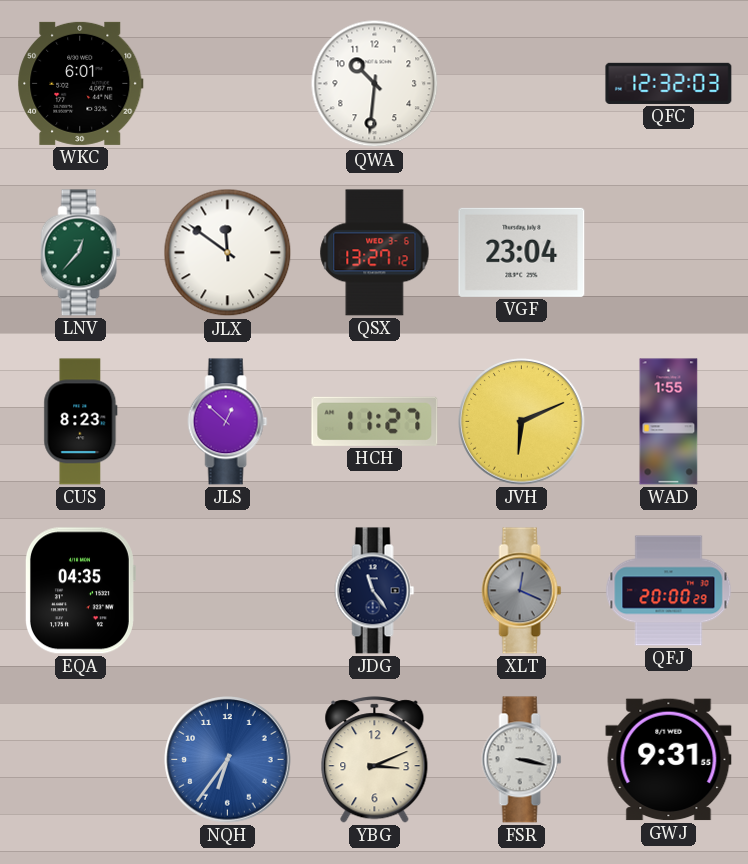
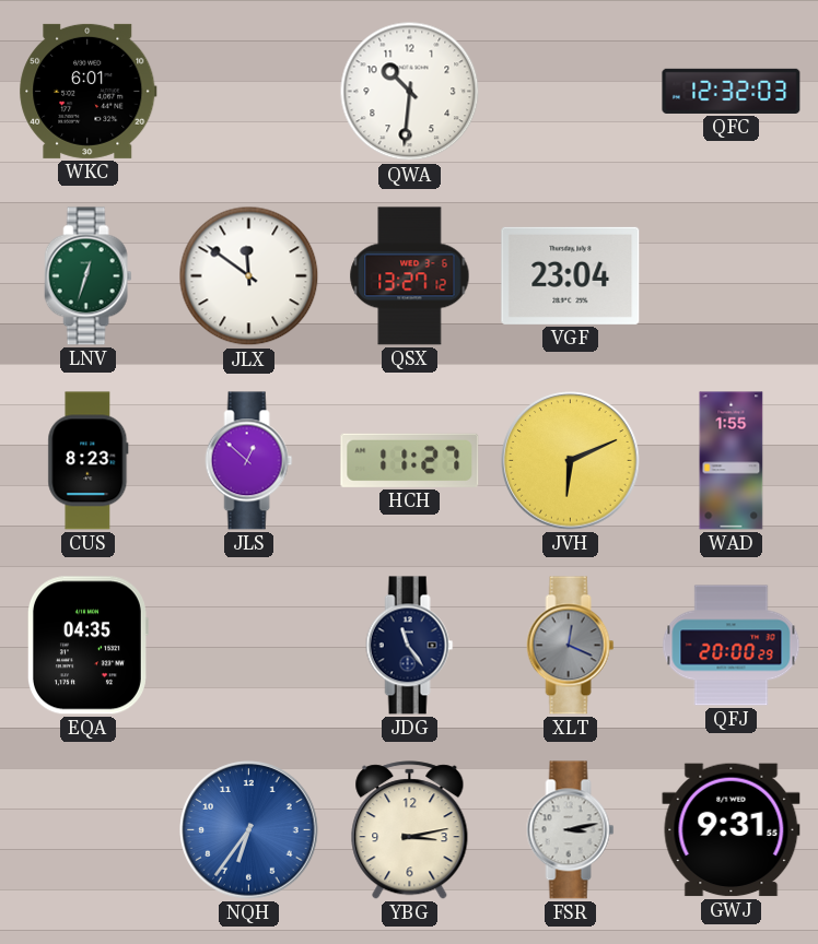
LNV: 12:37 -> 12:33
YBG: 3:11 -> 3:13
FSR: 3:17 -> 3:13
